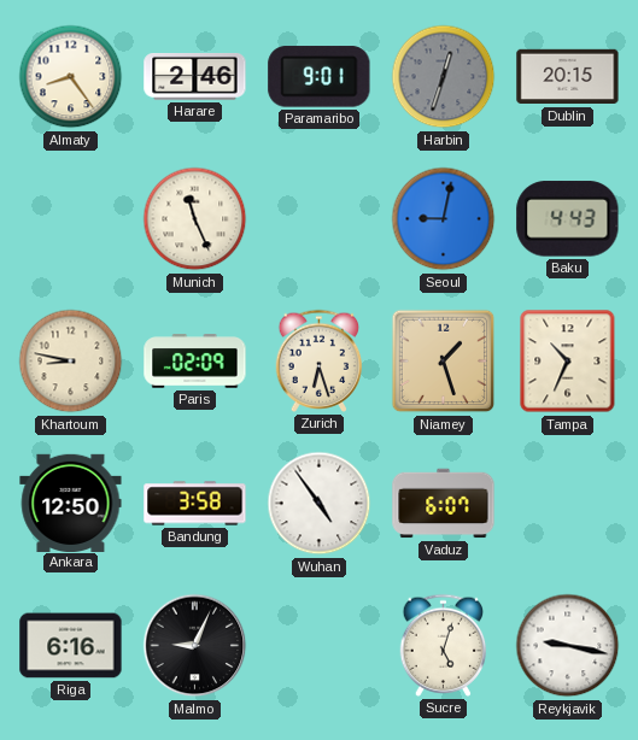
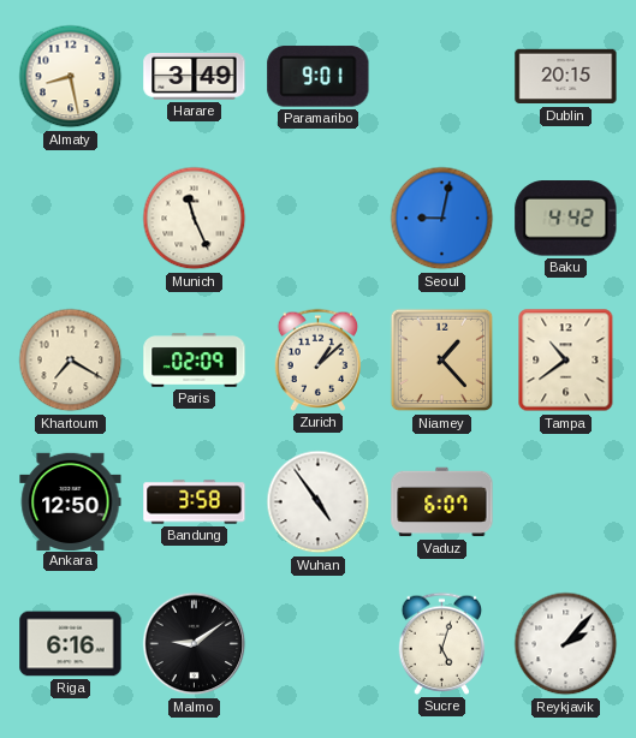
Almaty: 8:24 -> 8:28
Harare: 2:46 -> 3:49
Harbin: 12:33 -> none
Baku: 4:43 -> 4:42
Khartoum: 8:47 -> 7:20
Zurich: 6:27 -> 1:08
Niamey: 1:27 -> 1:23
Tampa: 10:34 -> 10:39
Malmo: 9:04 -> 9:09
Reykjavik: 9:17 -> 2:07
